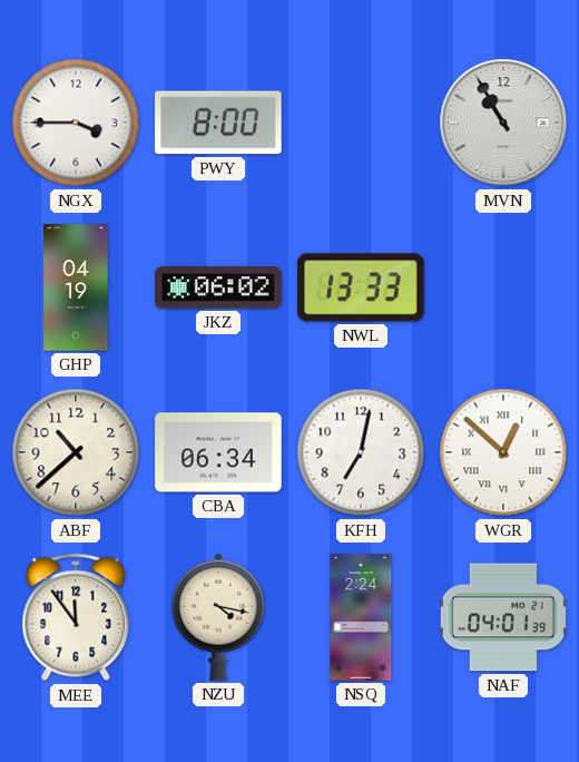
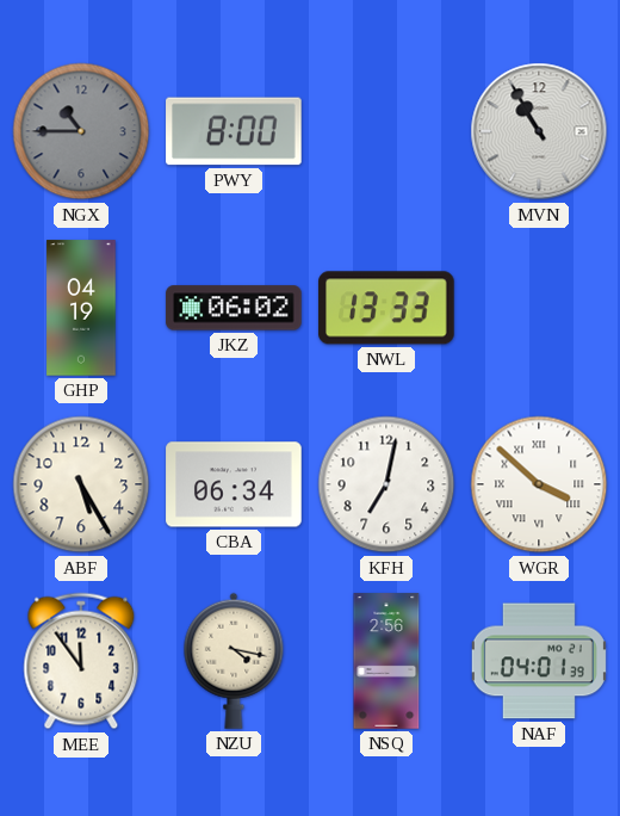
NGX: 3:45 -> 10:45
NGX dial: white -> grey
ABF: 10:38 -> 5:25
WGR: 12:52 -> 3:52
NSQ: 2:24 -> 2:56
